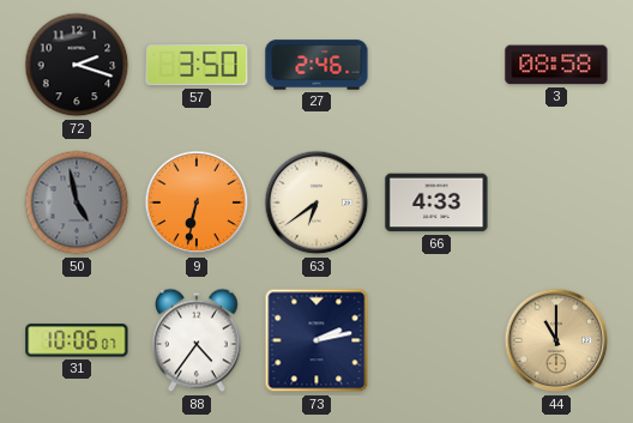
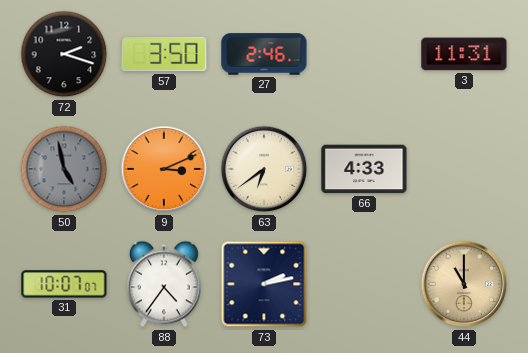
3: 08:58 -> 11:31
9: 6:32 -> 3:11
31: 10:06 -> 10:07
